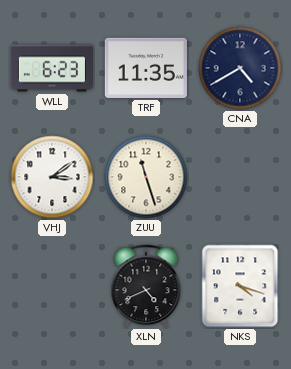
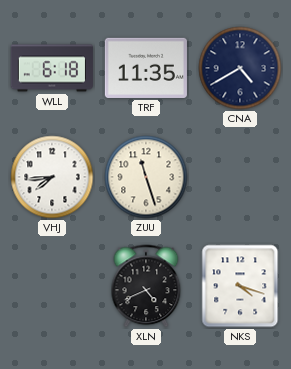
WLL: 6:23 -> 6:18
VHJ: 3:09 -> 7:44
